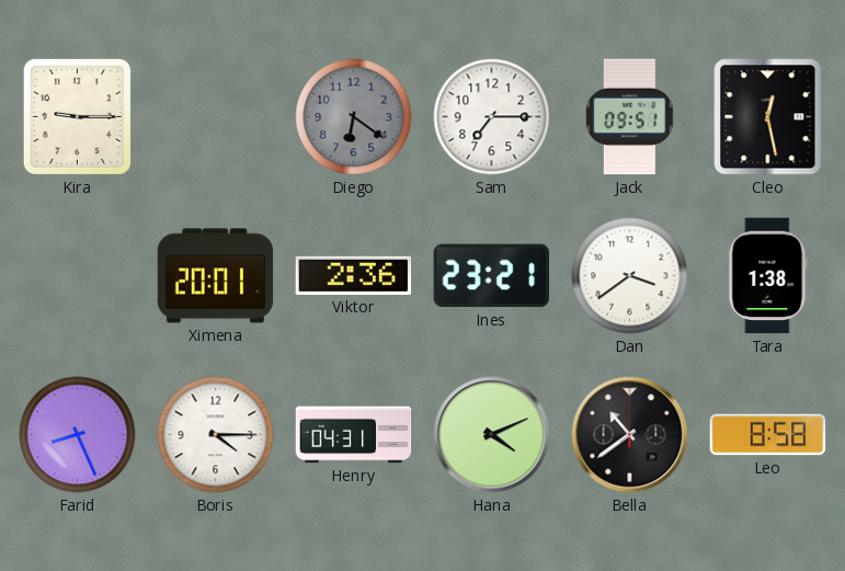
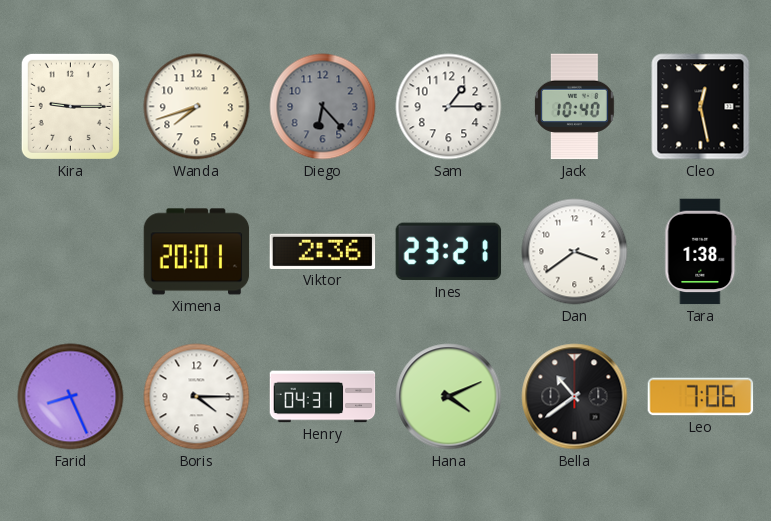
Wanda: none -> 7:42
Diego: 6:21 -> 6:23
Sam: 7:15 -> 1:15
Jack: 09:51 -> 10:40
Leo: 8:58 -> 7:06
